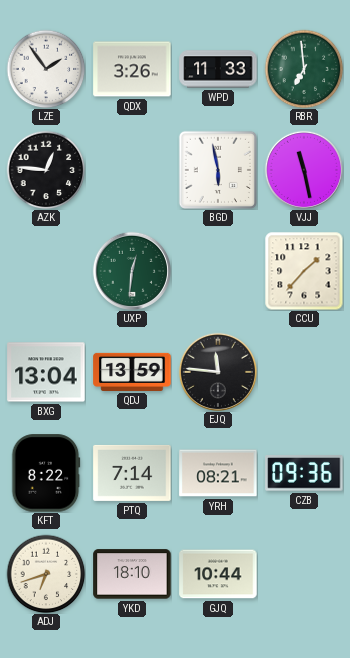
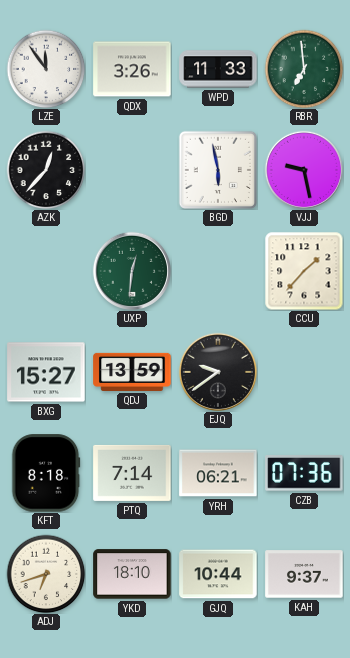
LZE: 1:54 -> 11:54
AZK: 12:46 -> 12:37
VJJ: 11:28 -> 9:28
BXG: 13:04 -> 15:27
EJQ: 11:46 -> 9:39
KFT: 8:22 -> 8:18
YRH: 08:21 -> 06:21
CZB: 09:36 -> 07:36
KAH: none -> 9:37
